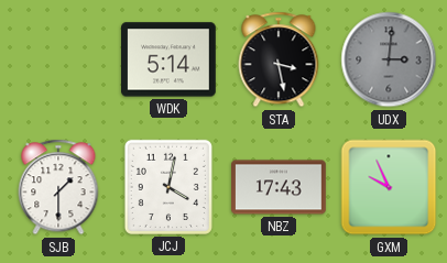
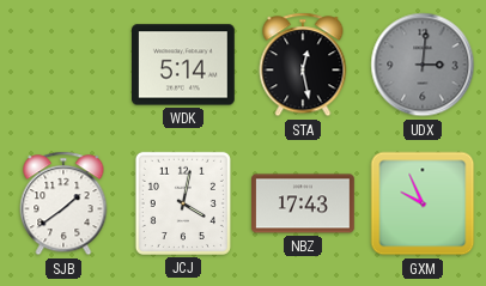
STA: 3:28 -> 12:28
SJB: 1:30 -> 1:39
